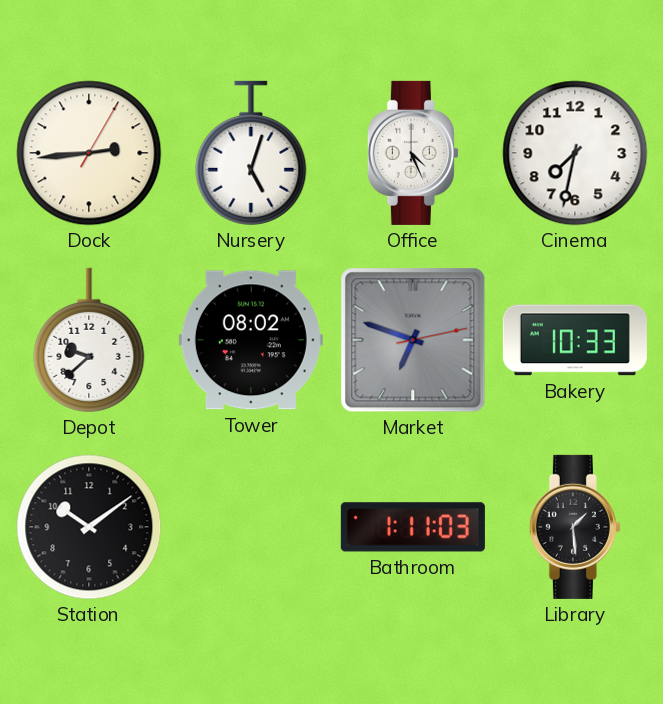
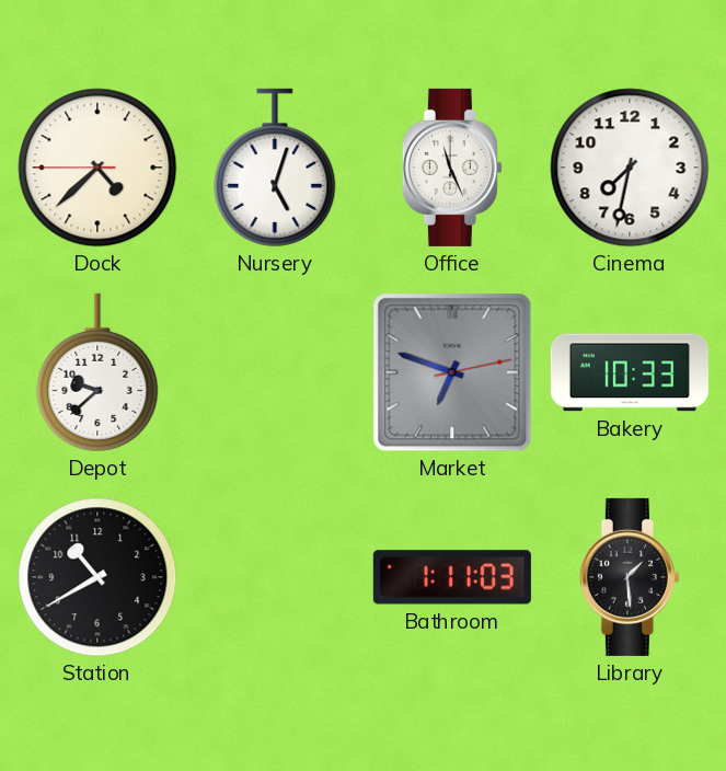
Dock: 2:44 -> 4:37
Office: 4:26 -> 11:26
Tower: 08:02 -> none
Station: 10:09 -> 10:40
